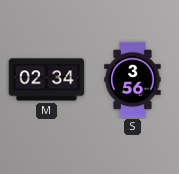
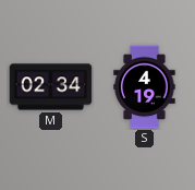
S: 3:56 -> 4:19
